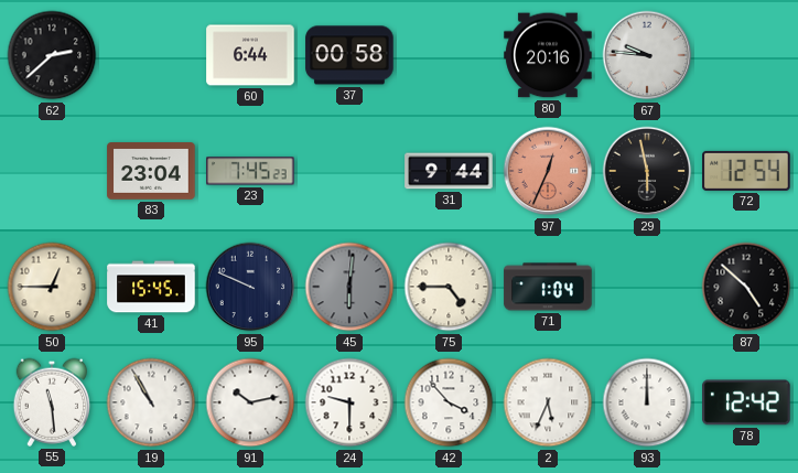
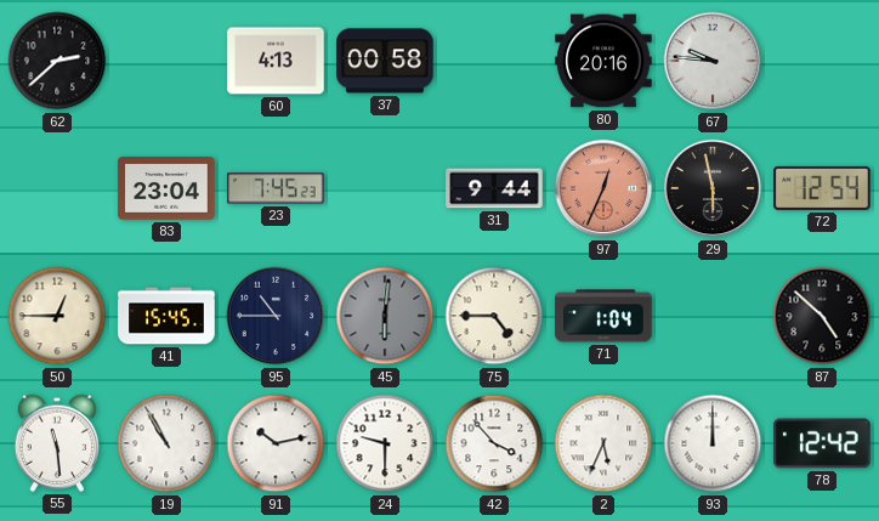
60: 6:44 -> 4:13
95: 9:49 -> 10:45
